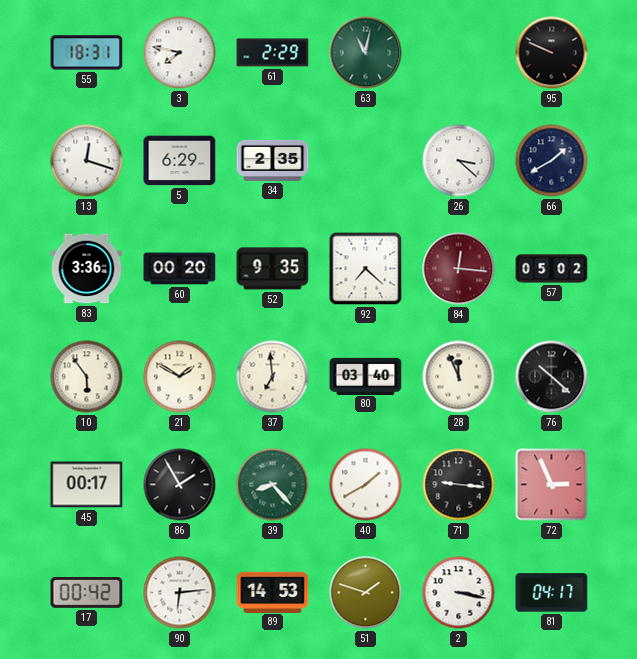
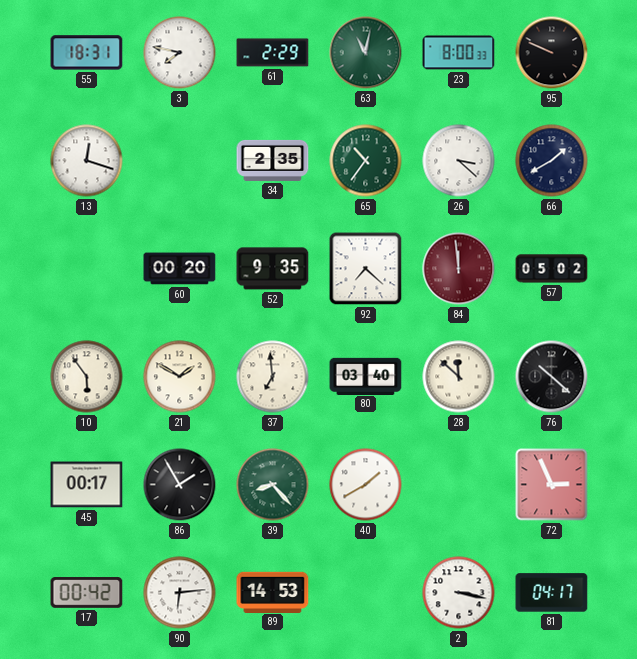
23: none -> 8:00
5: 6:29 -> none
65: none -> 10:36
83: 3:36 -> none
84: 12:16 -> 11:59
28: 11:56 -> 11:52
71: 9:16 -> none
51: 1:48 -> none
